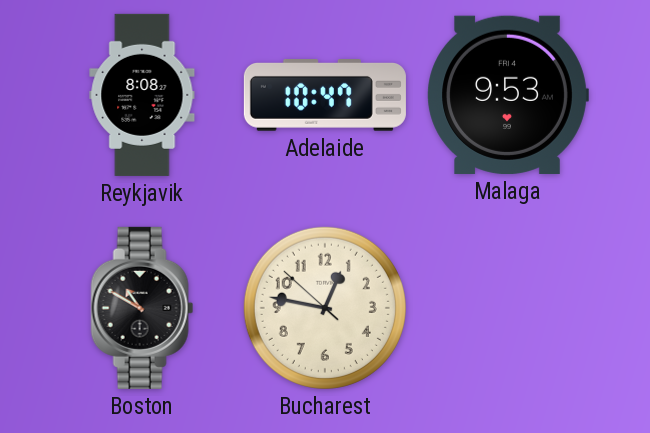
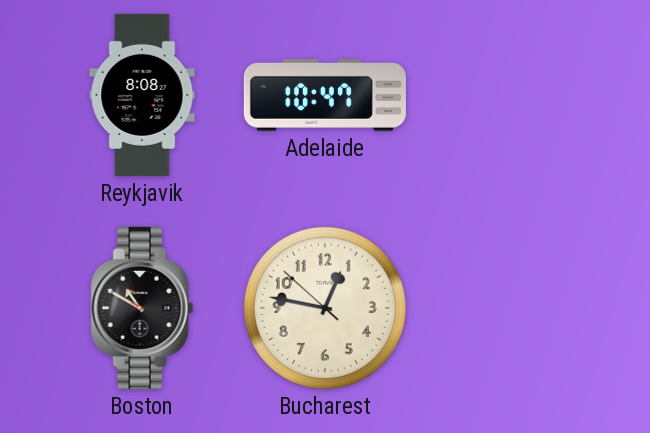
Malaga: 9:53 -> none
